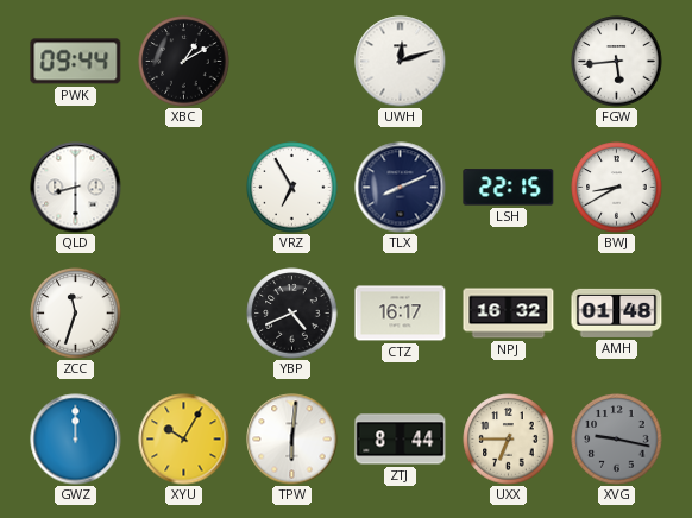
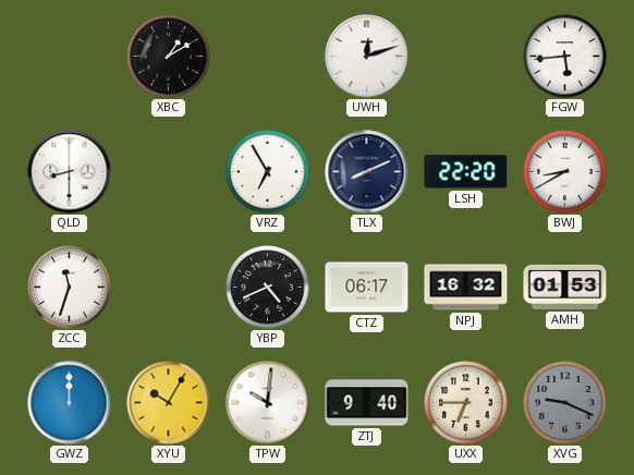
PWK: 09:44 -> none
LSH: 22:15 -> 22:20
CTZ: 16:17 -> 06:17
AMH: 01:48 -> 01:53
TPW: 6:01 -> 10:01
ZTJ: 8:44 -> 9:40
XVG: 9:17 -> 9:19
